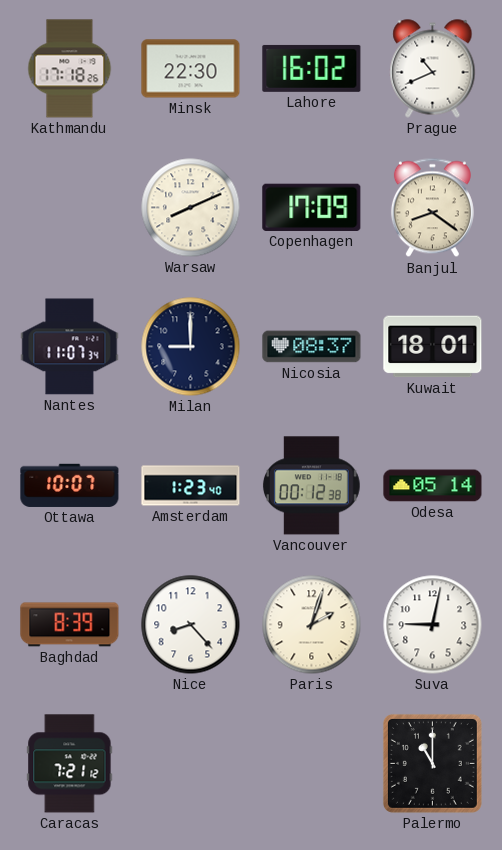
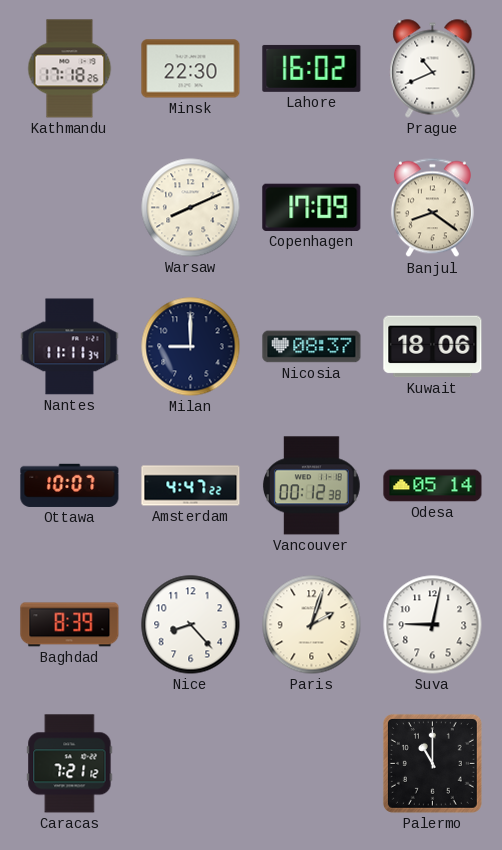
Nantes: 11:07 -> 11:11
Kuwait: 18:01 -> 18:06
Amsterdam: 1:23 -> 4:47
